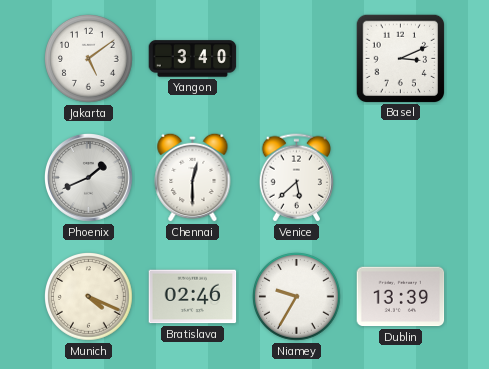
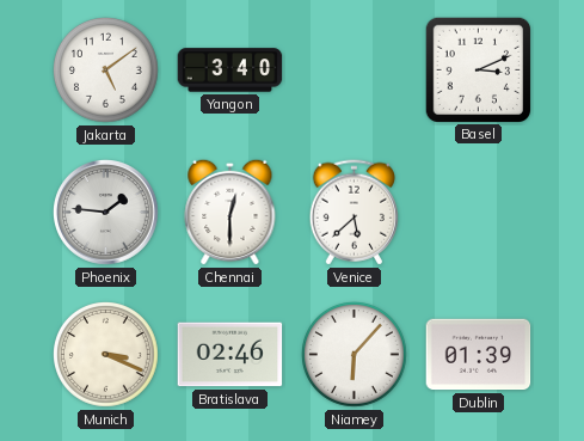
Phoenix: 1:41 -> 1:46
Munich: 4:19 -> 3:19
Niamey: 9:35 -> 6:07
Dublin: 13:39 -> 01:39
